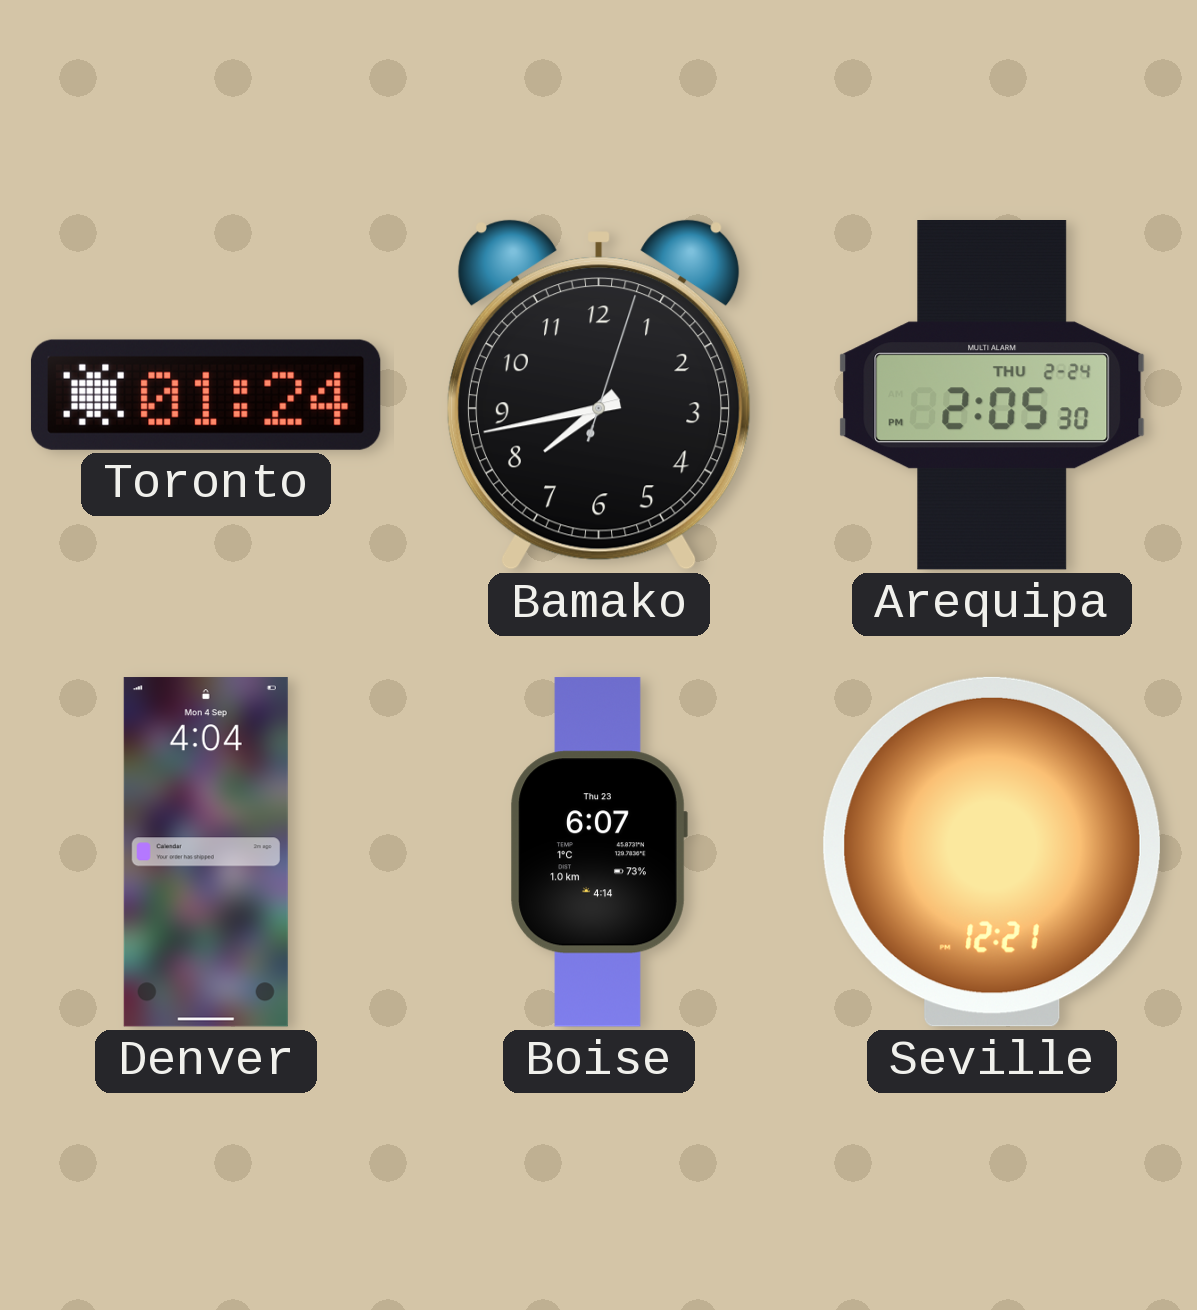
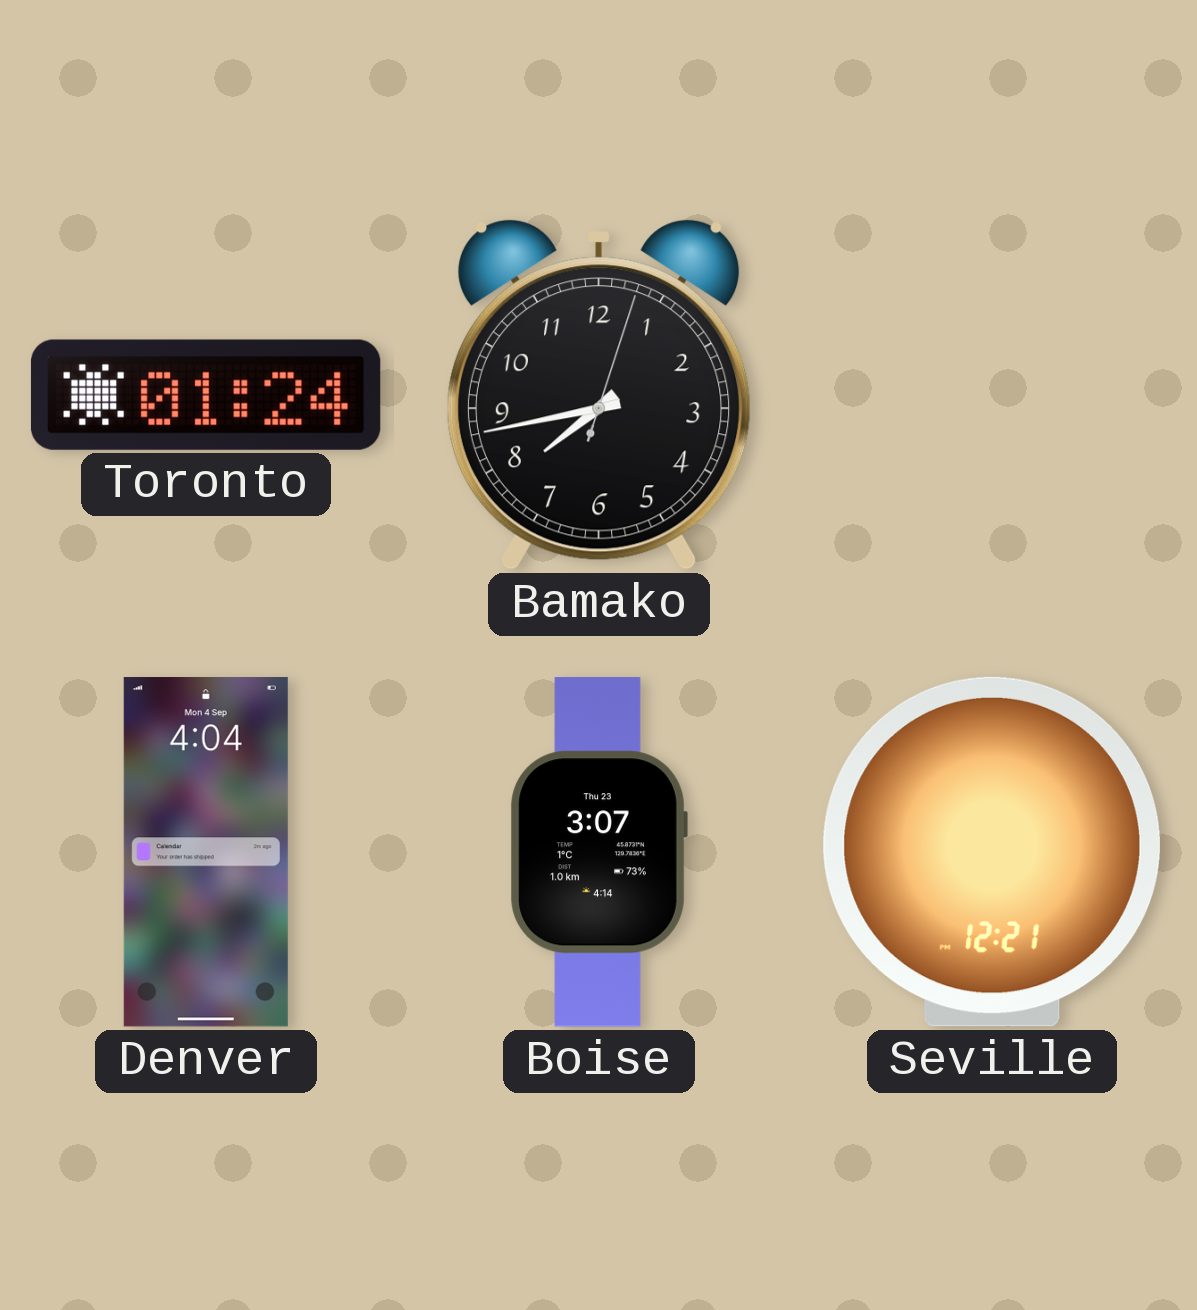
Arequipa: 2:05 -> none
Boise: 6:07 -> 3:07
